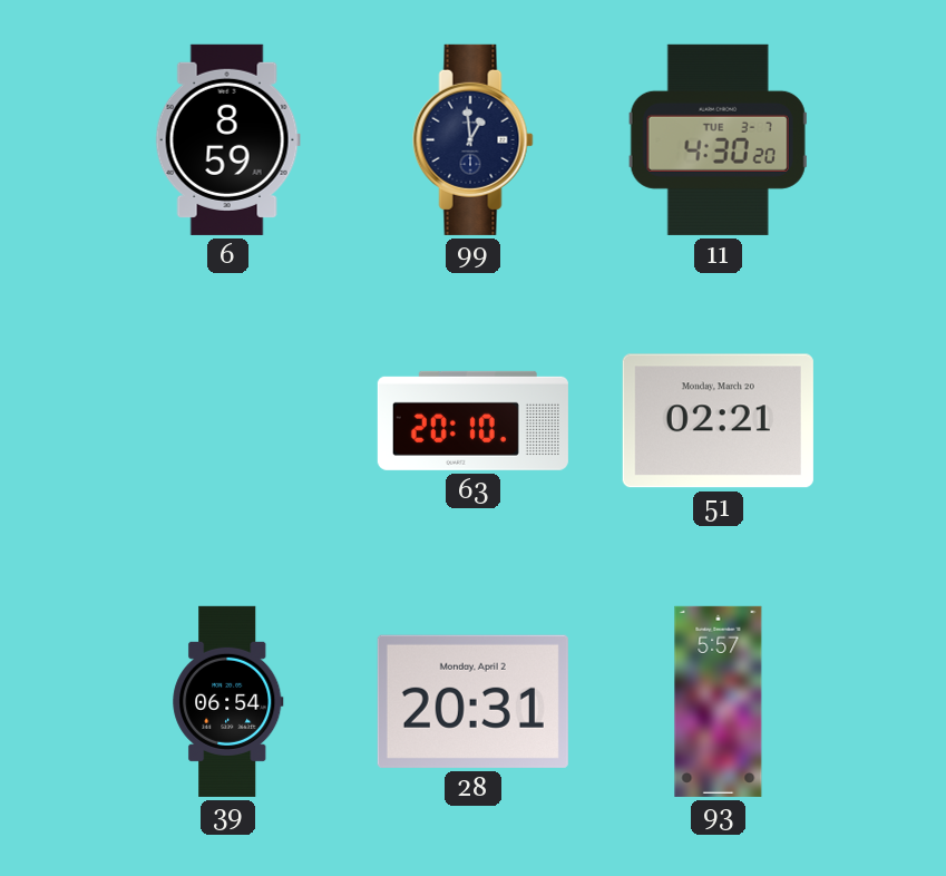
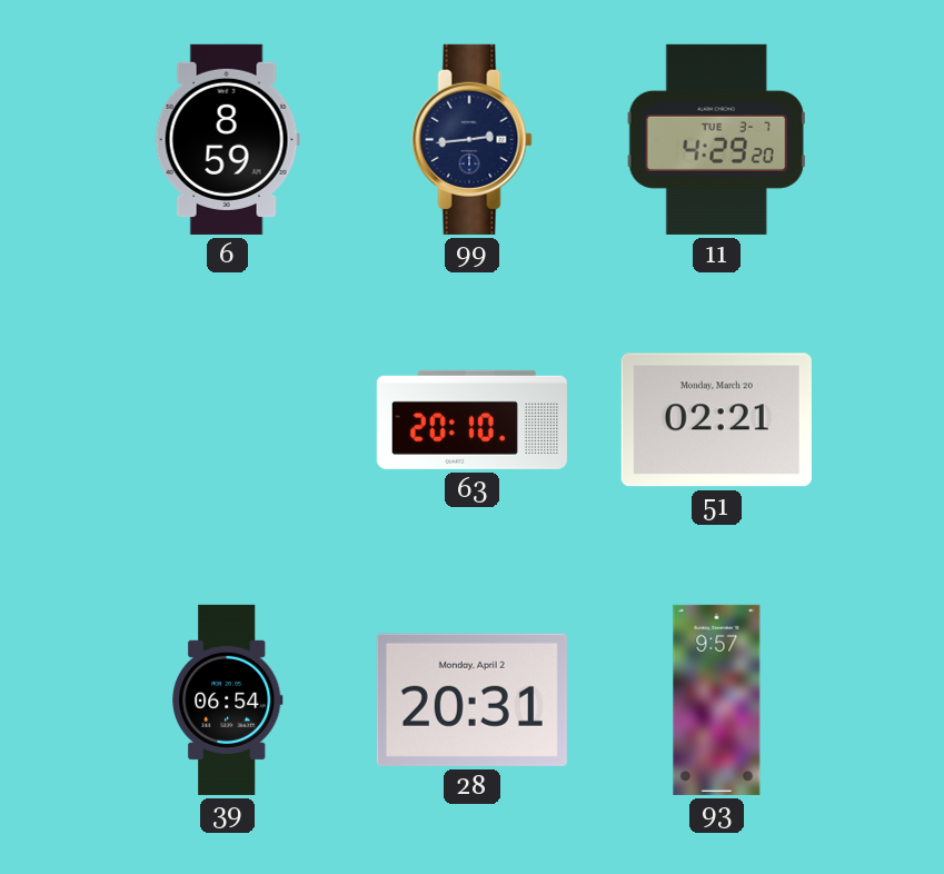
99: 12:59 -> 2:44
11: 4:30 -> 4:29
93: 5:57 -> 9:57
